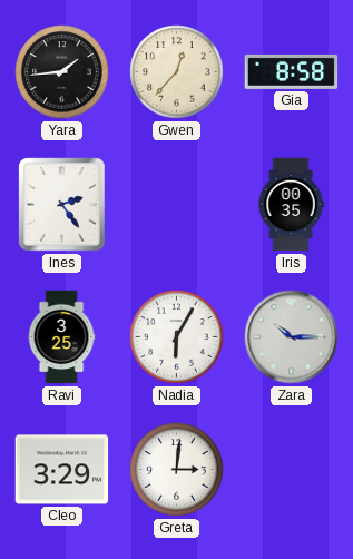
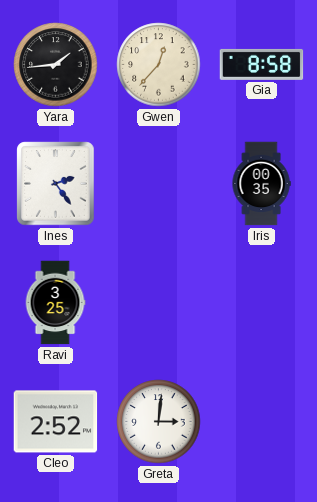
Nadia: 6:05 -> none
Zara: 10:15 -> none
Cleo: 3:29 -> 2:52
